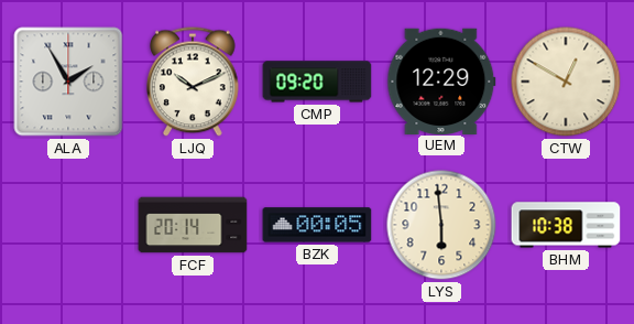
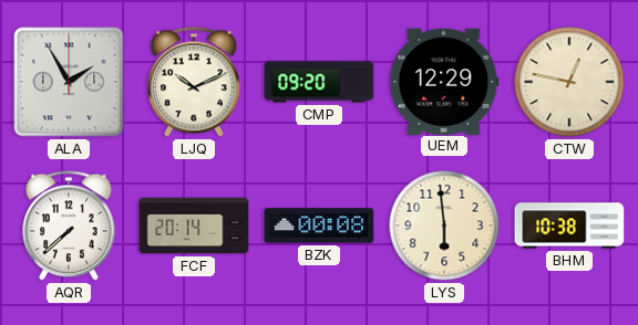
CTW: 12:50 -> 12:47
AQR: none -> 7:38
BZK: 00:05 -> 00:08
